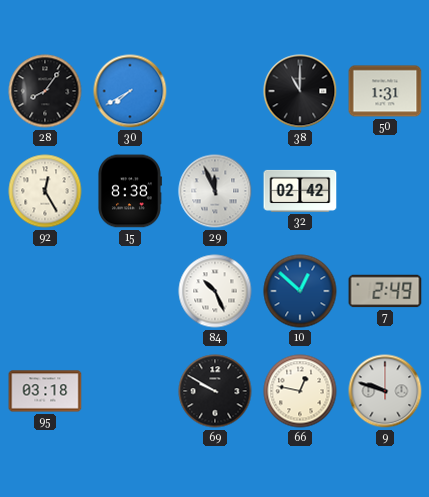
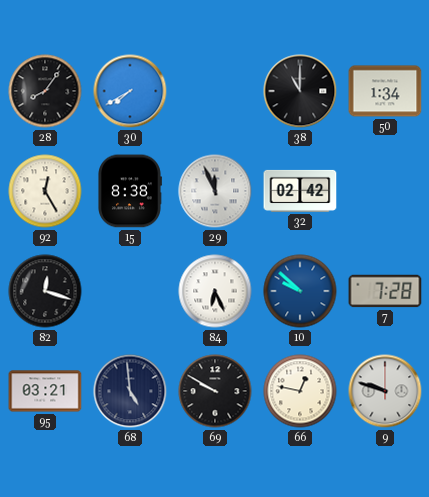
50: 1:31 -> 1:34
82: none -> 12:18
84: 10:26 -> 6:26
10: 12:52 -> 9:52
7: 2:49 -> 7:28
95: 03:18 -> 03:21
68: none -> 4:59
